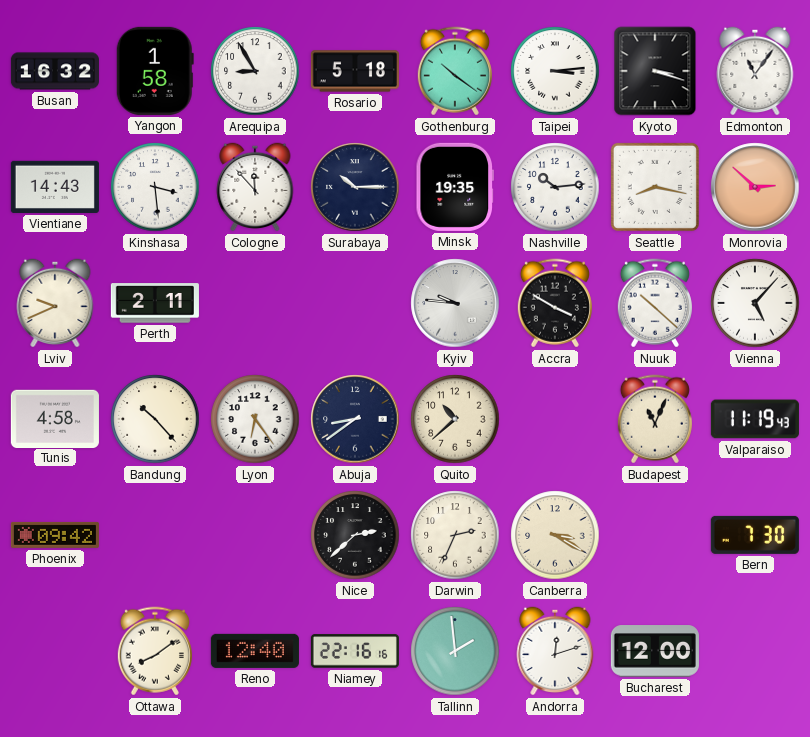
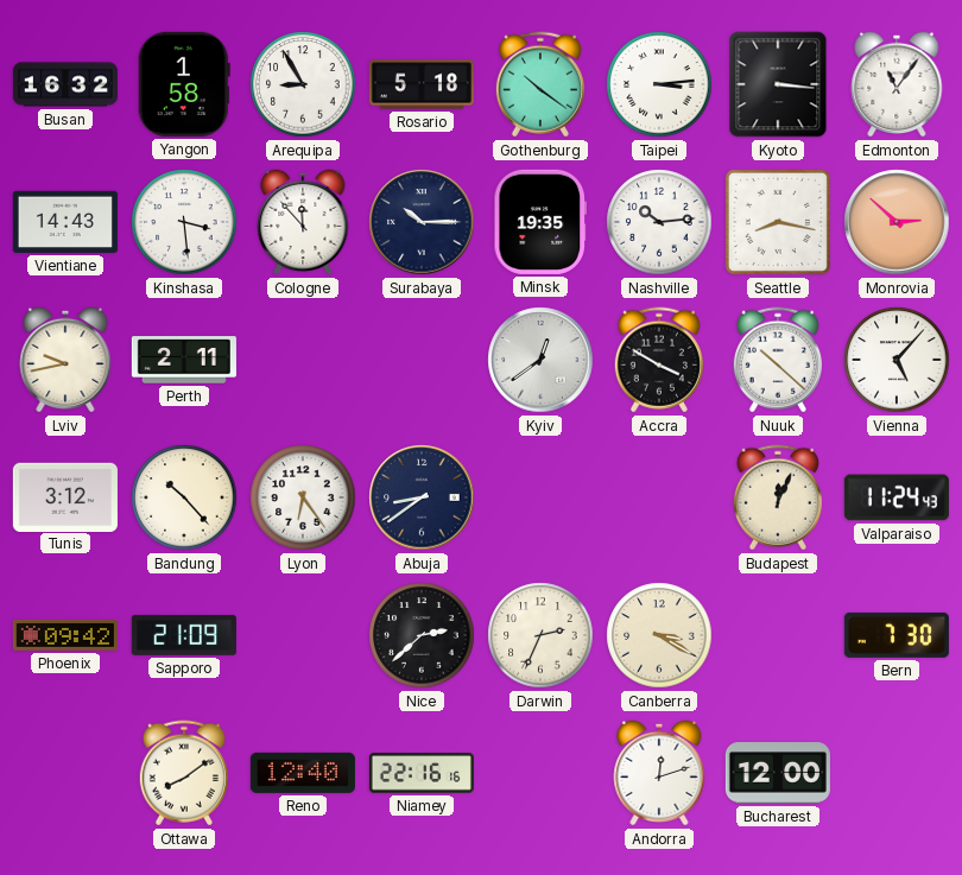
Kyoto: 3:18 -> 3:16
Lviv: 9:41 -> 9:43
Kyiv: 9:46 -> 12:39
Tunis: 4:58 -> 3:12
Quito: 10:38 -> none
Budapest: 11:04 -> 12:04
Valparaiso: 11:19 -> 11:24
Sapporo: none -> 21:09
Tallinn: 1:59 -> none
